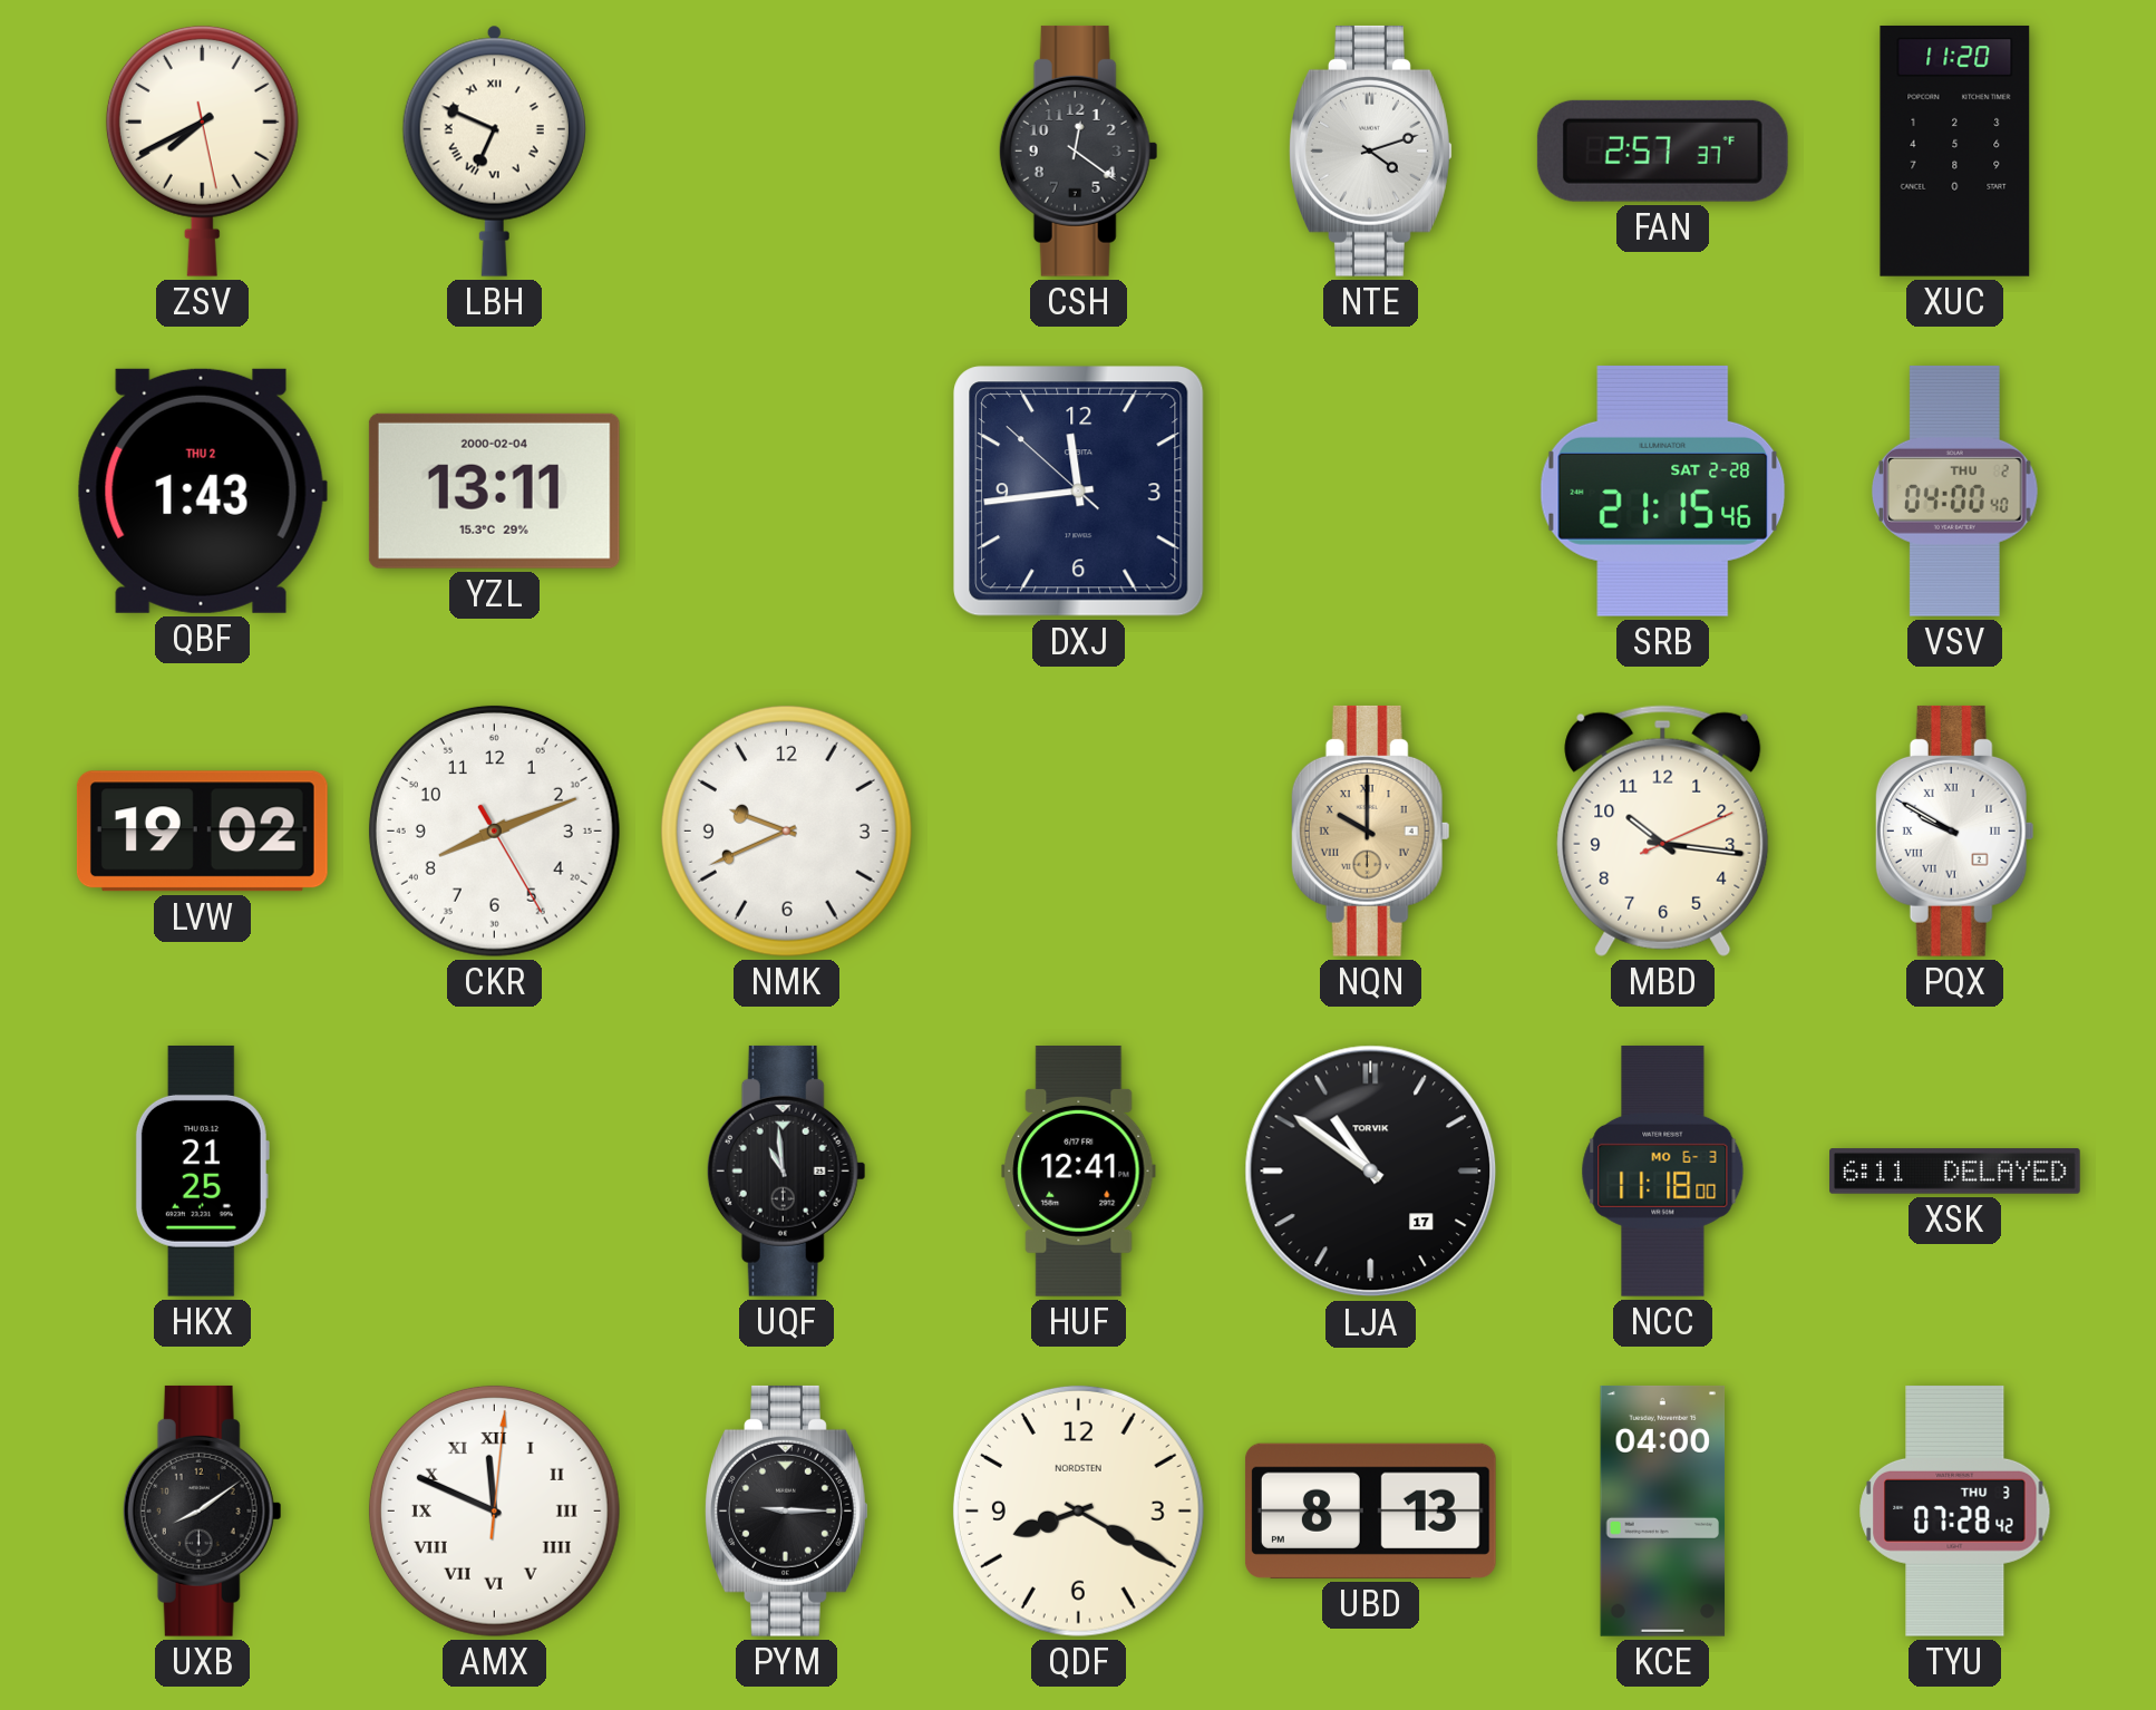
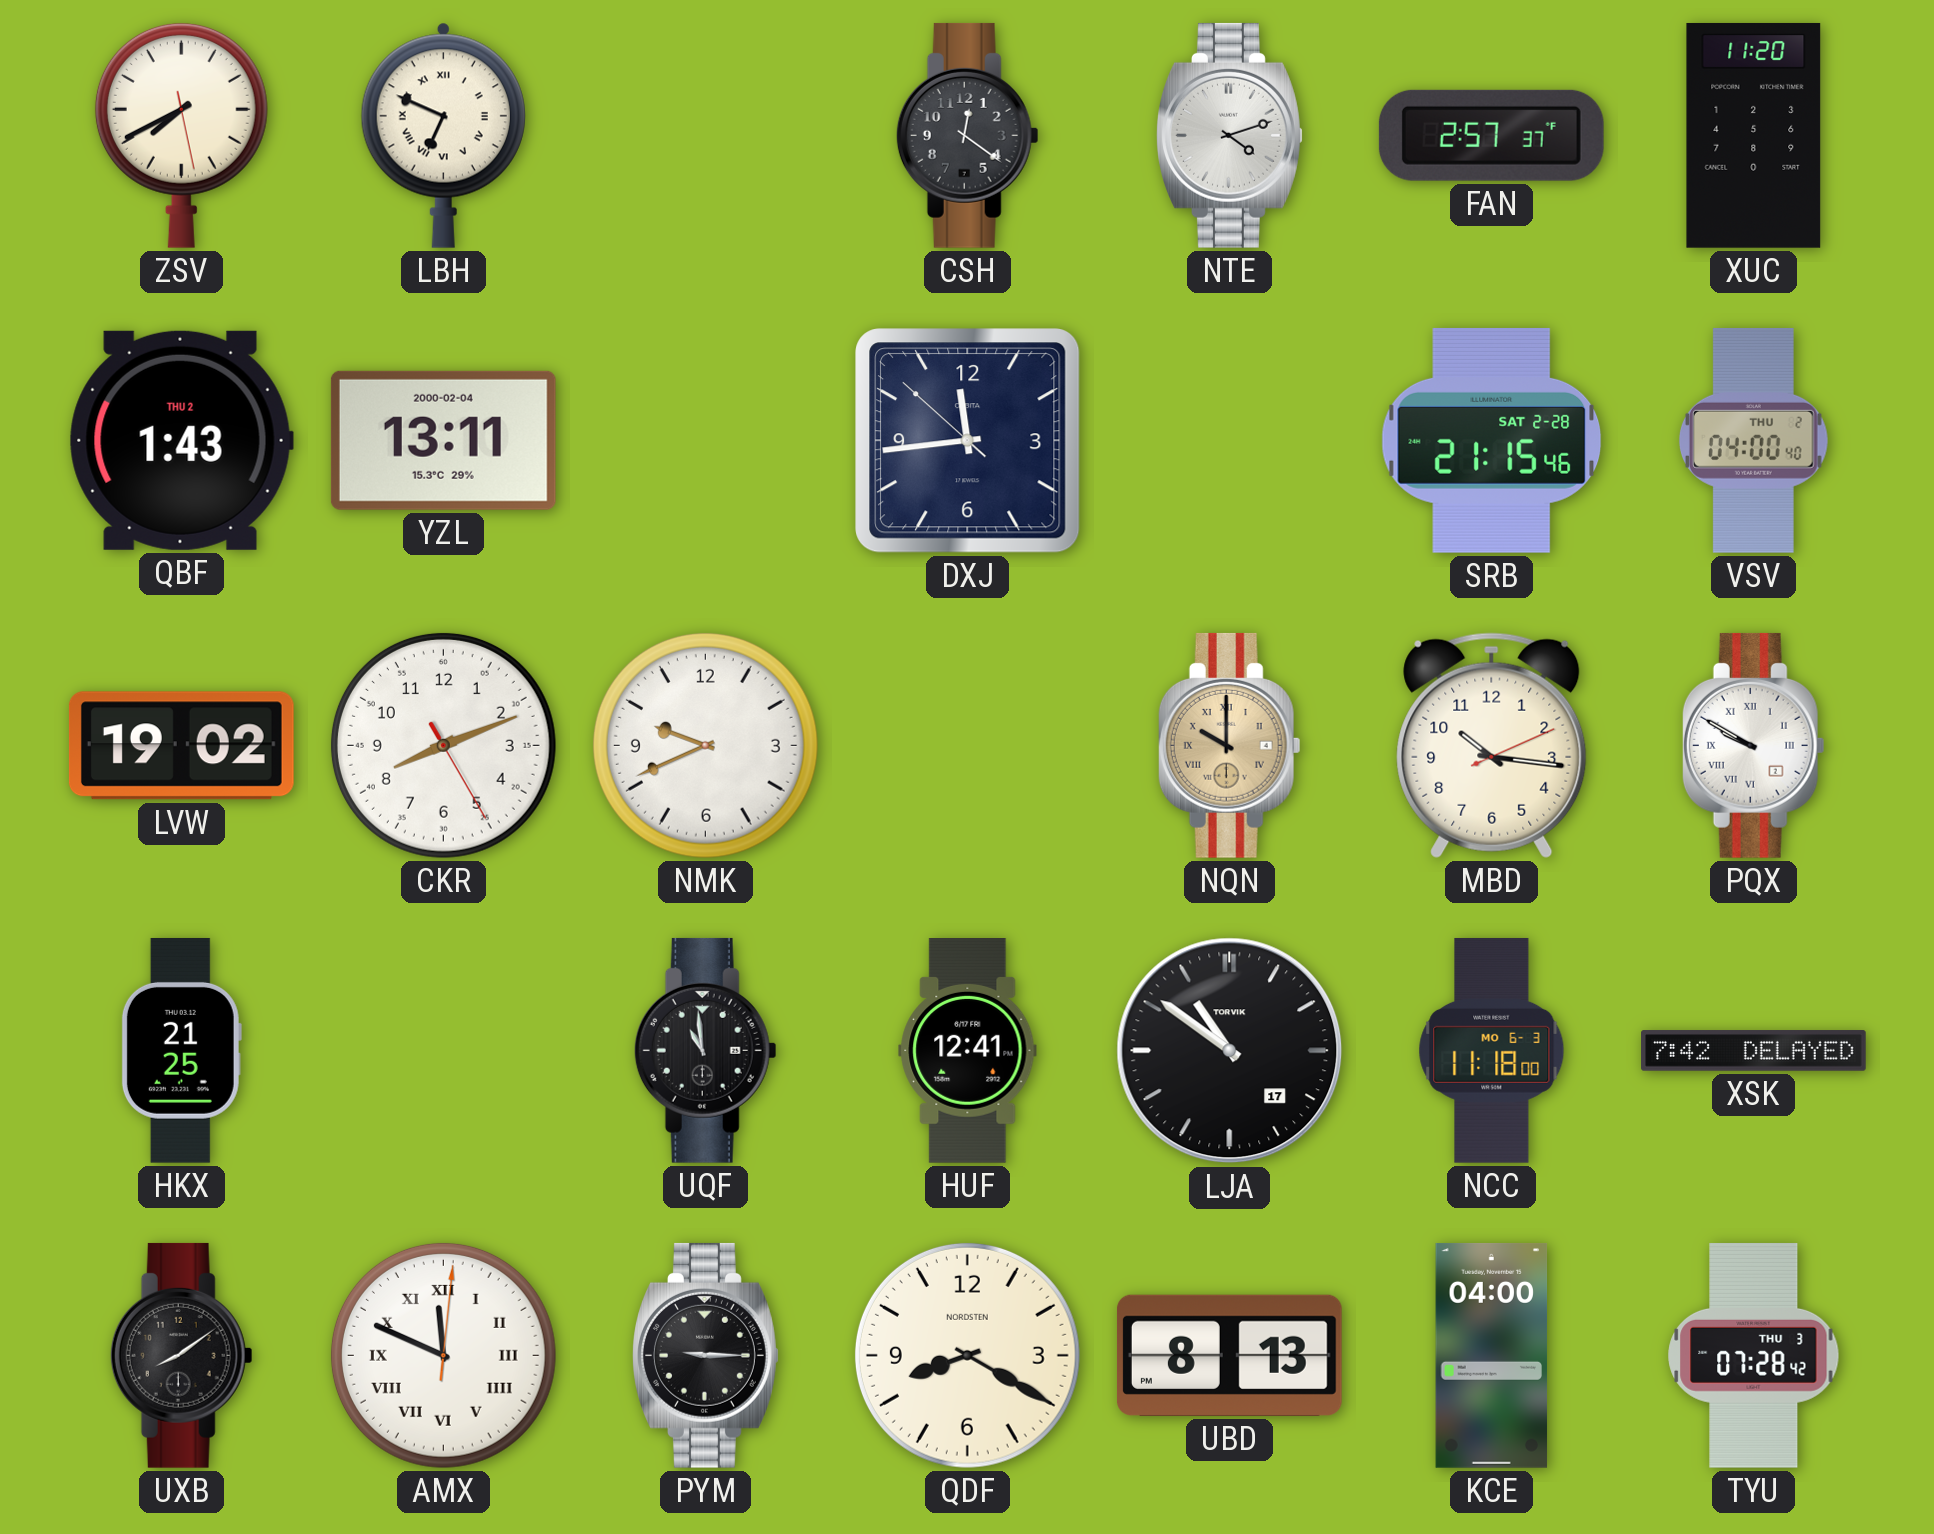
XSK: 6:11 -> 7:42
